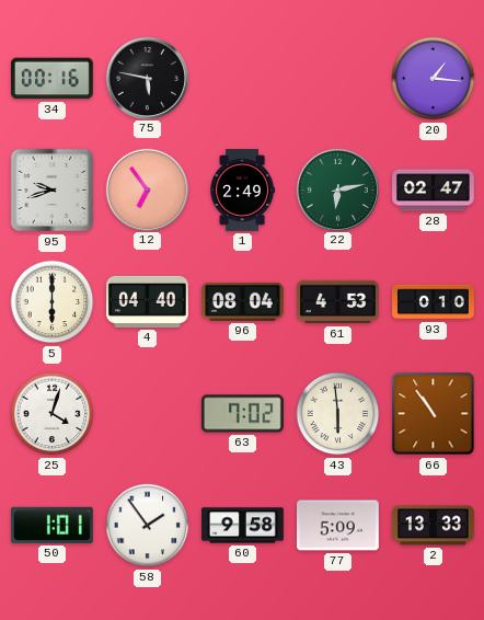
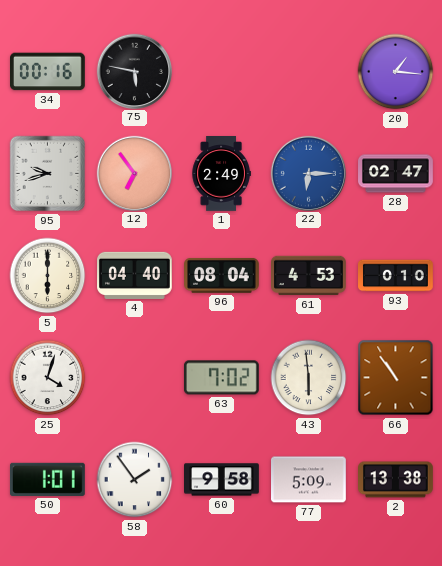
22: 6:13 -> 6:15
22 dial: green -> blue
2: 13:33 -> 13:38
